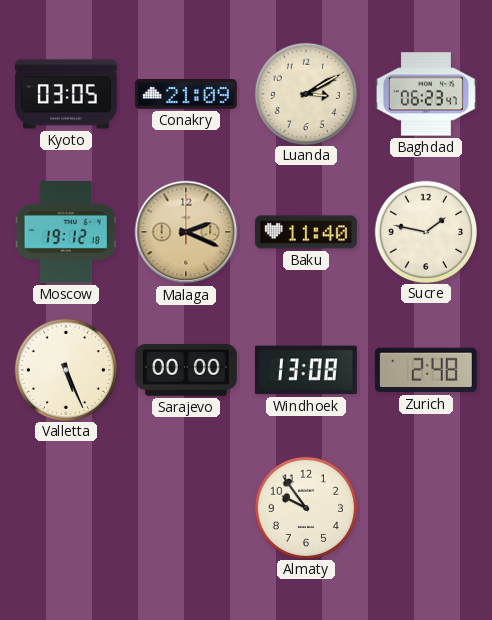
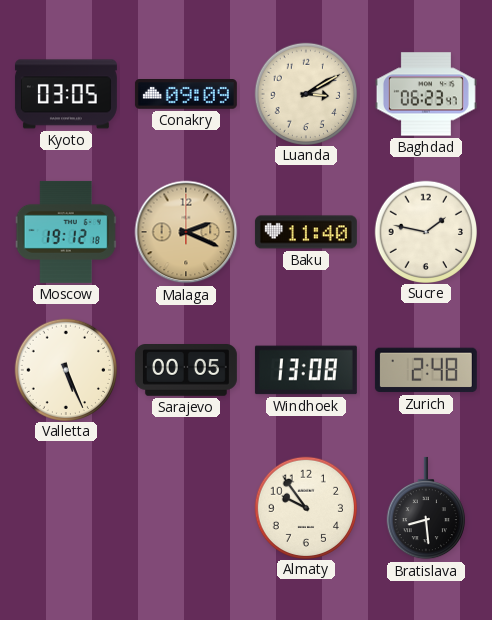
Conakry: 21:09 -> 09:09
Sarajevo: 00:00 -> 00:05
Bratislava: none -> 8:29
